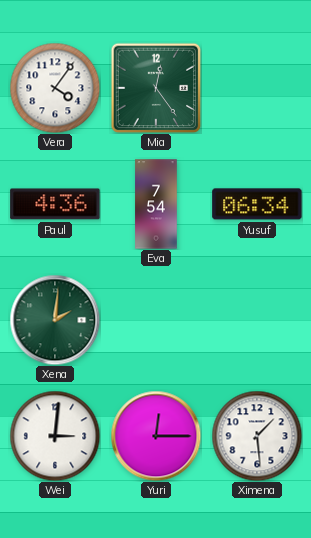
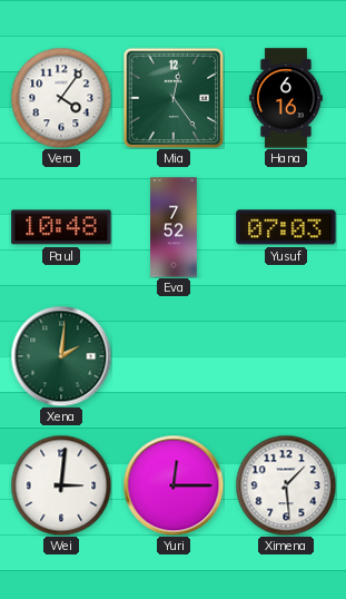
Hana: none -> 6:16
Paul: 4:36 -> 10:48
Eva: 7:54 -> 7:52
Yusuf: 06:34 -> 07:03
